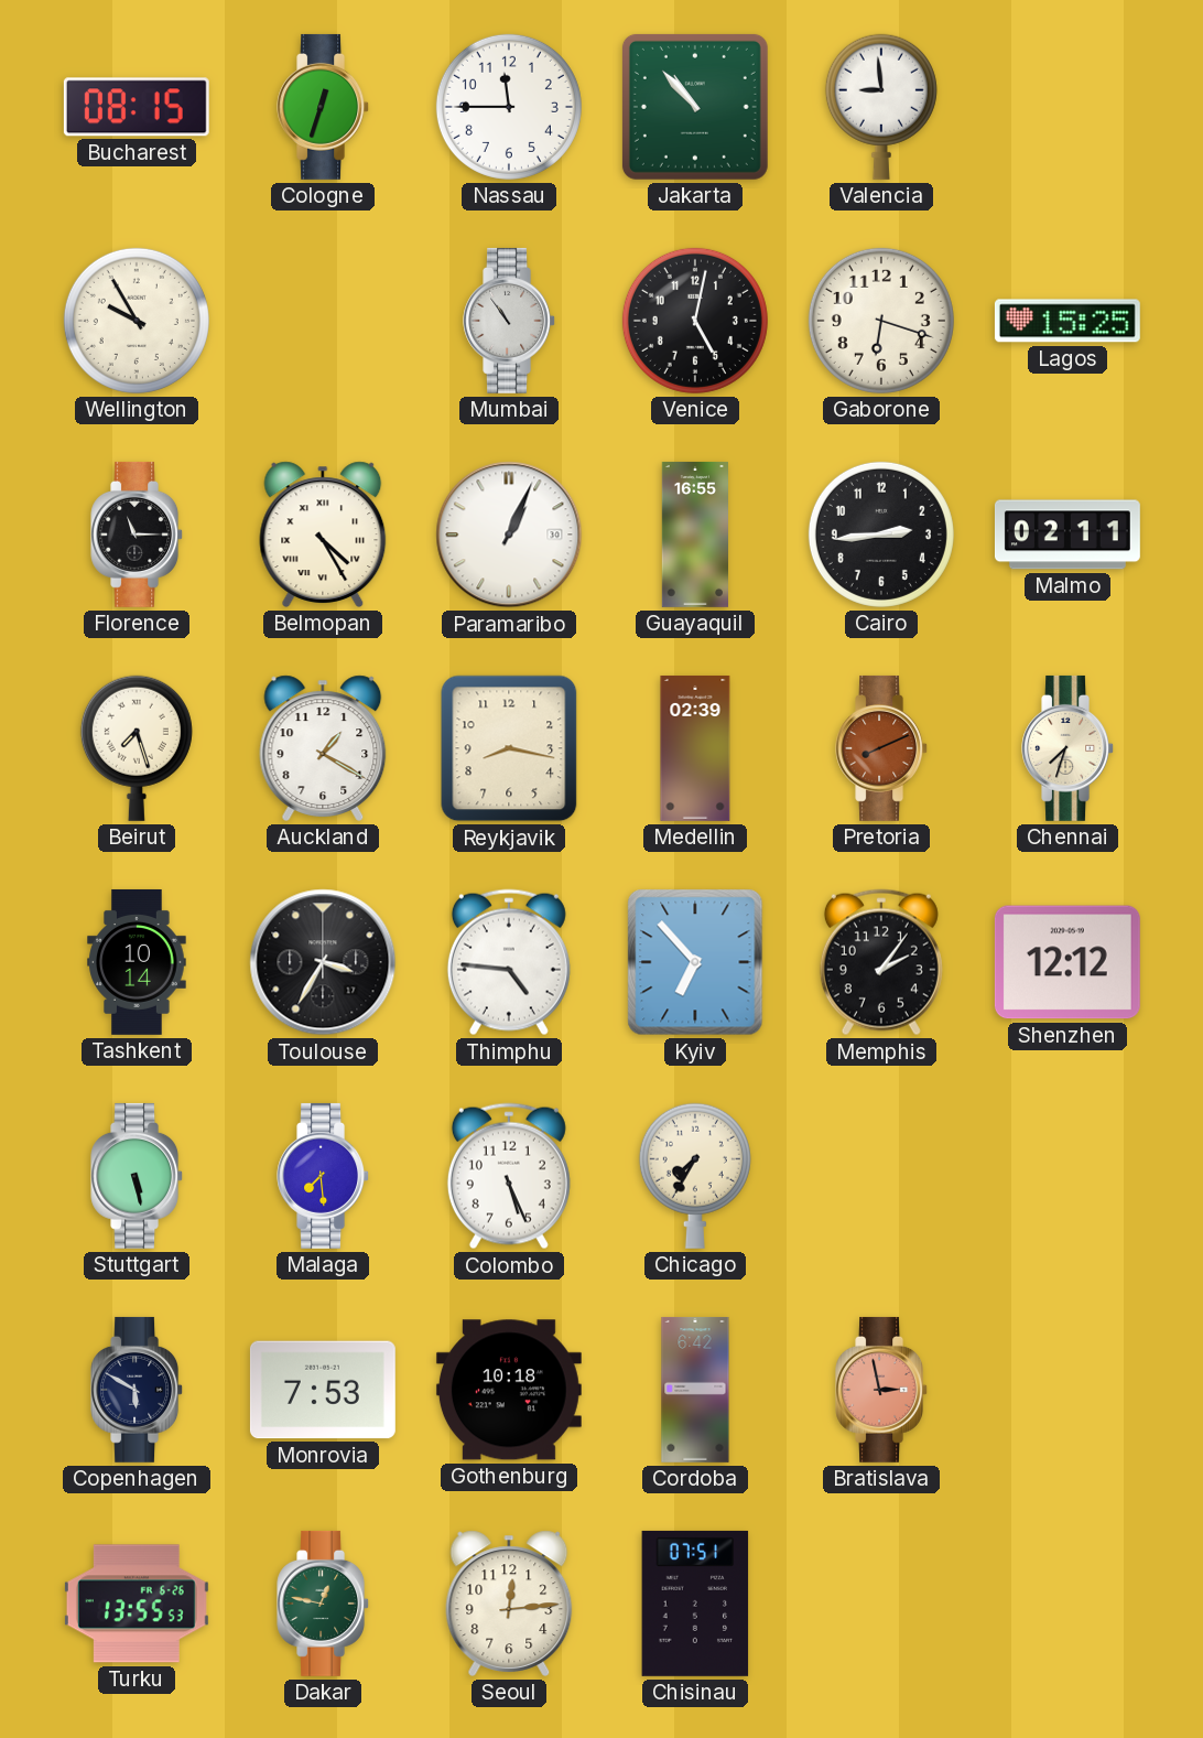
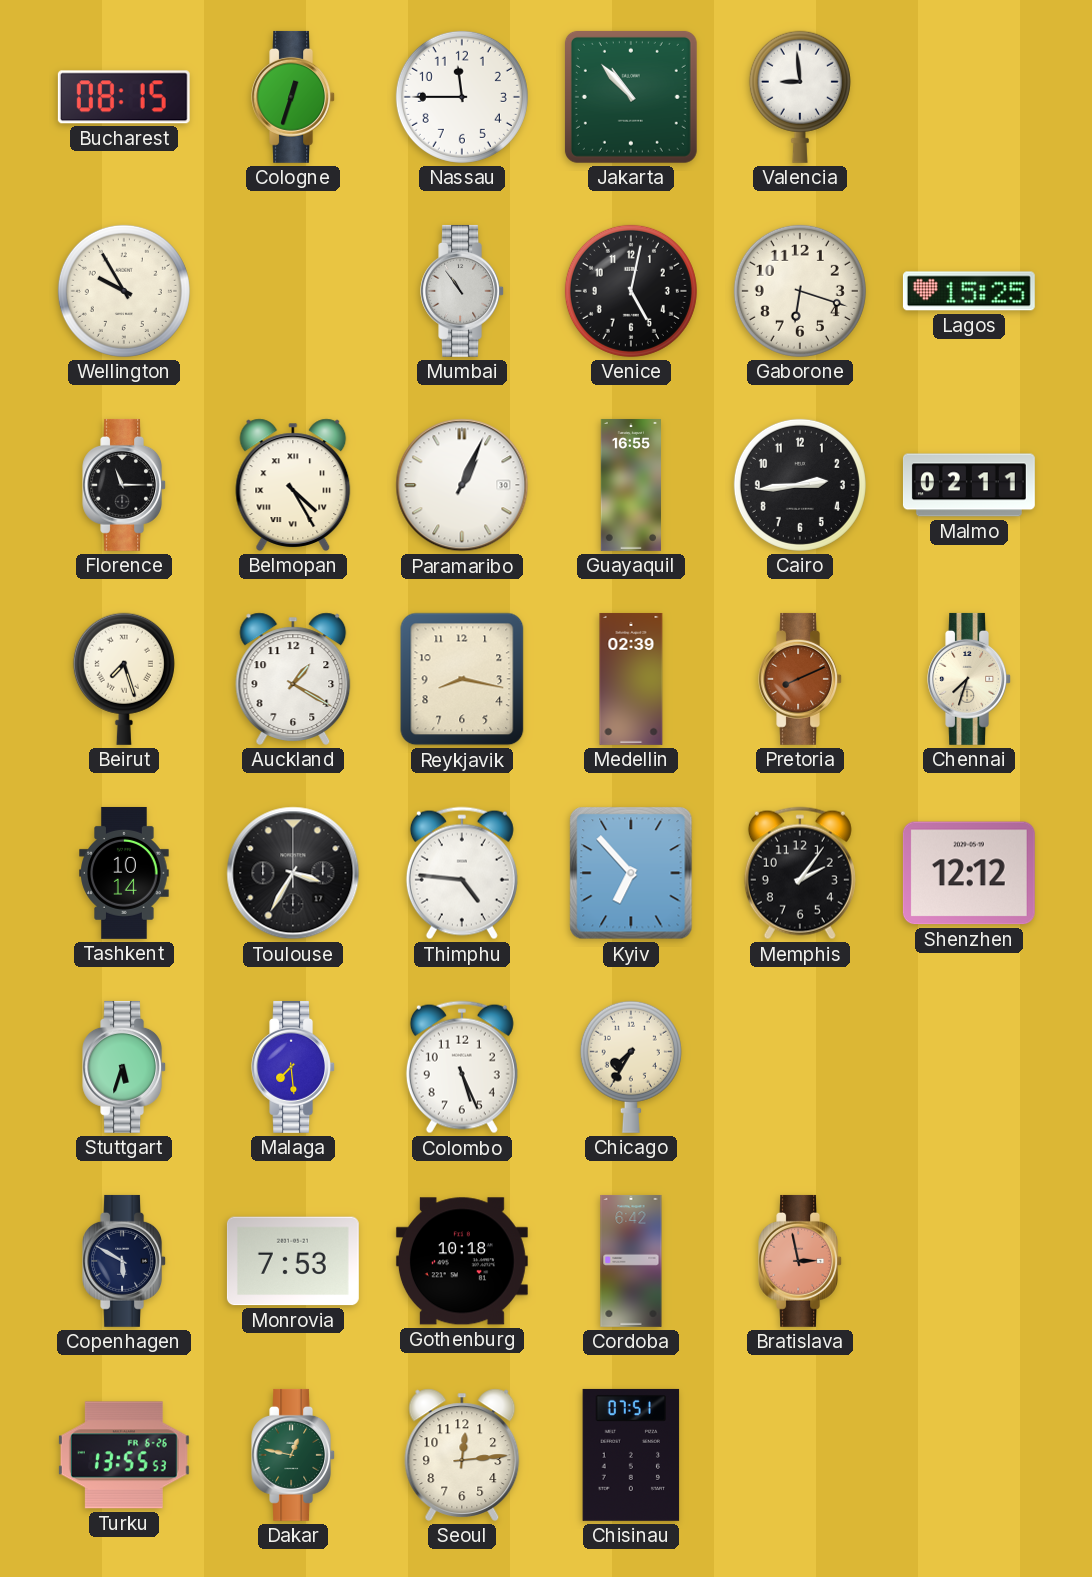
Stuttgart: 5:28 -> 5:33
